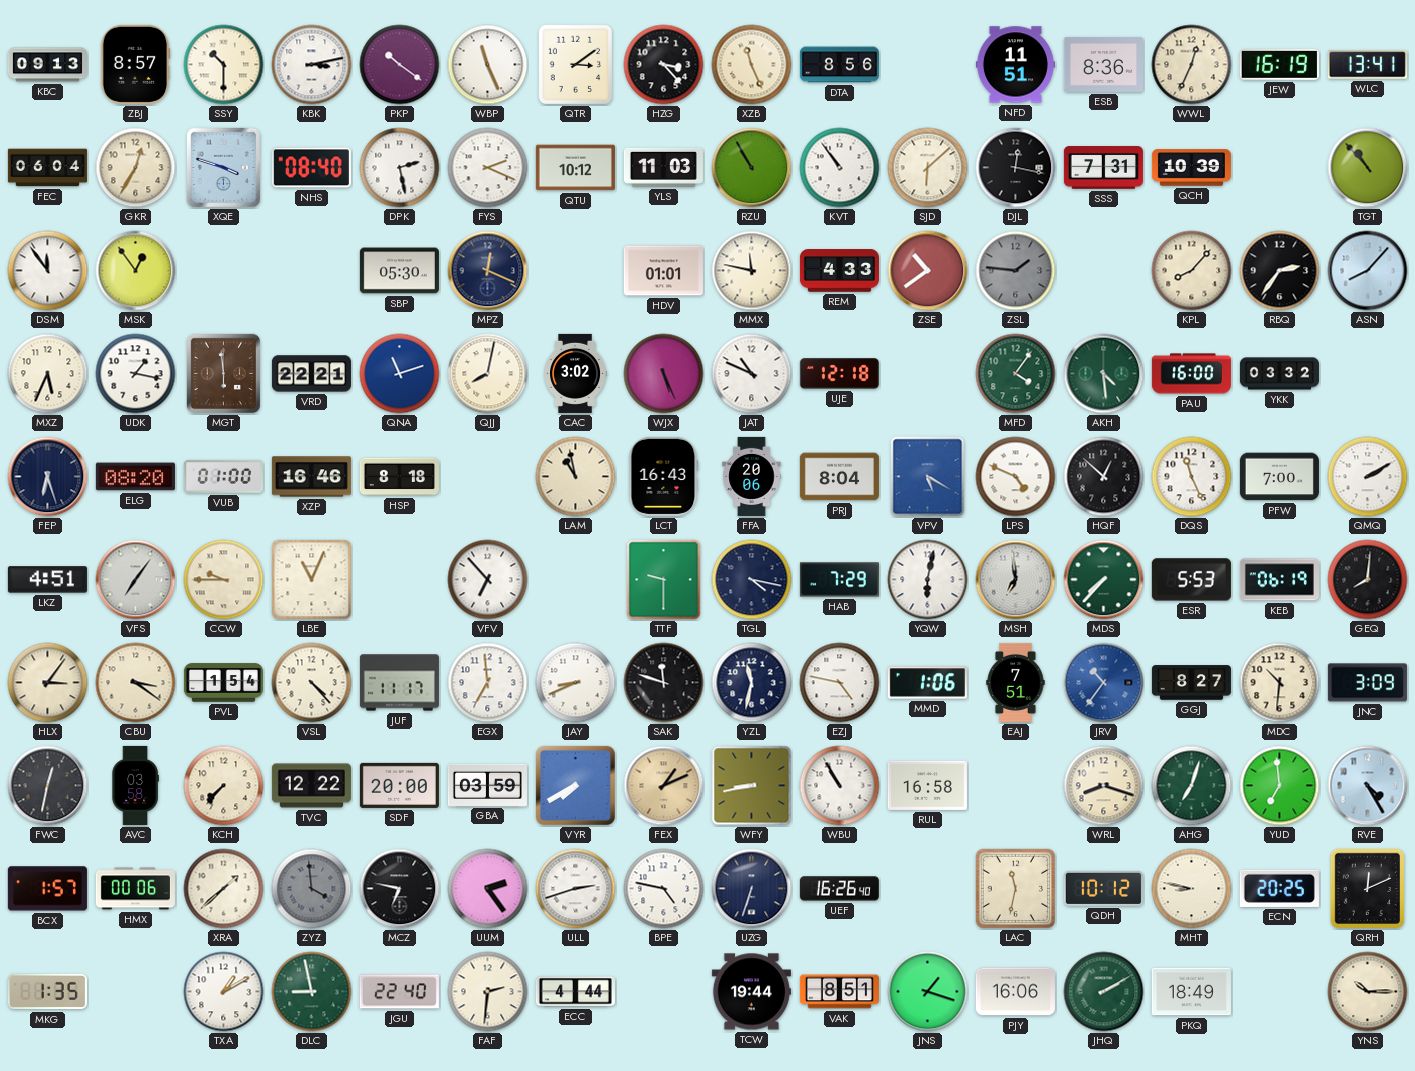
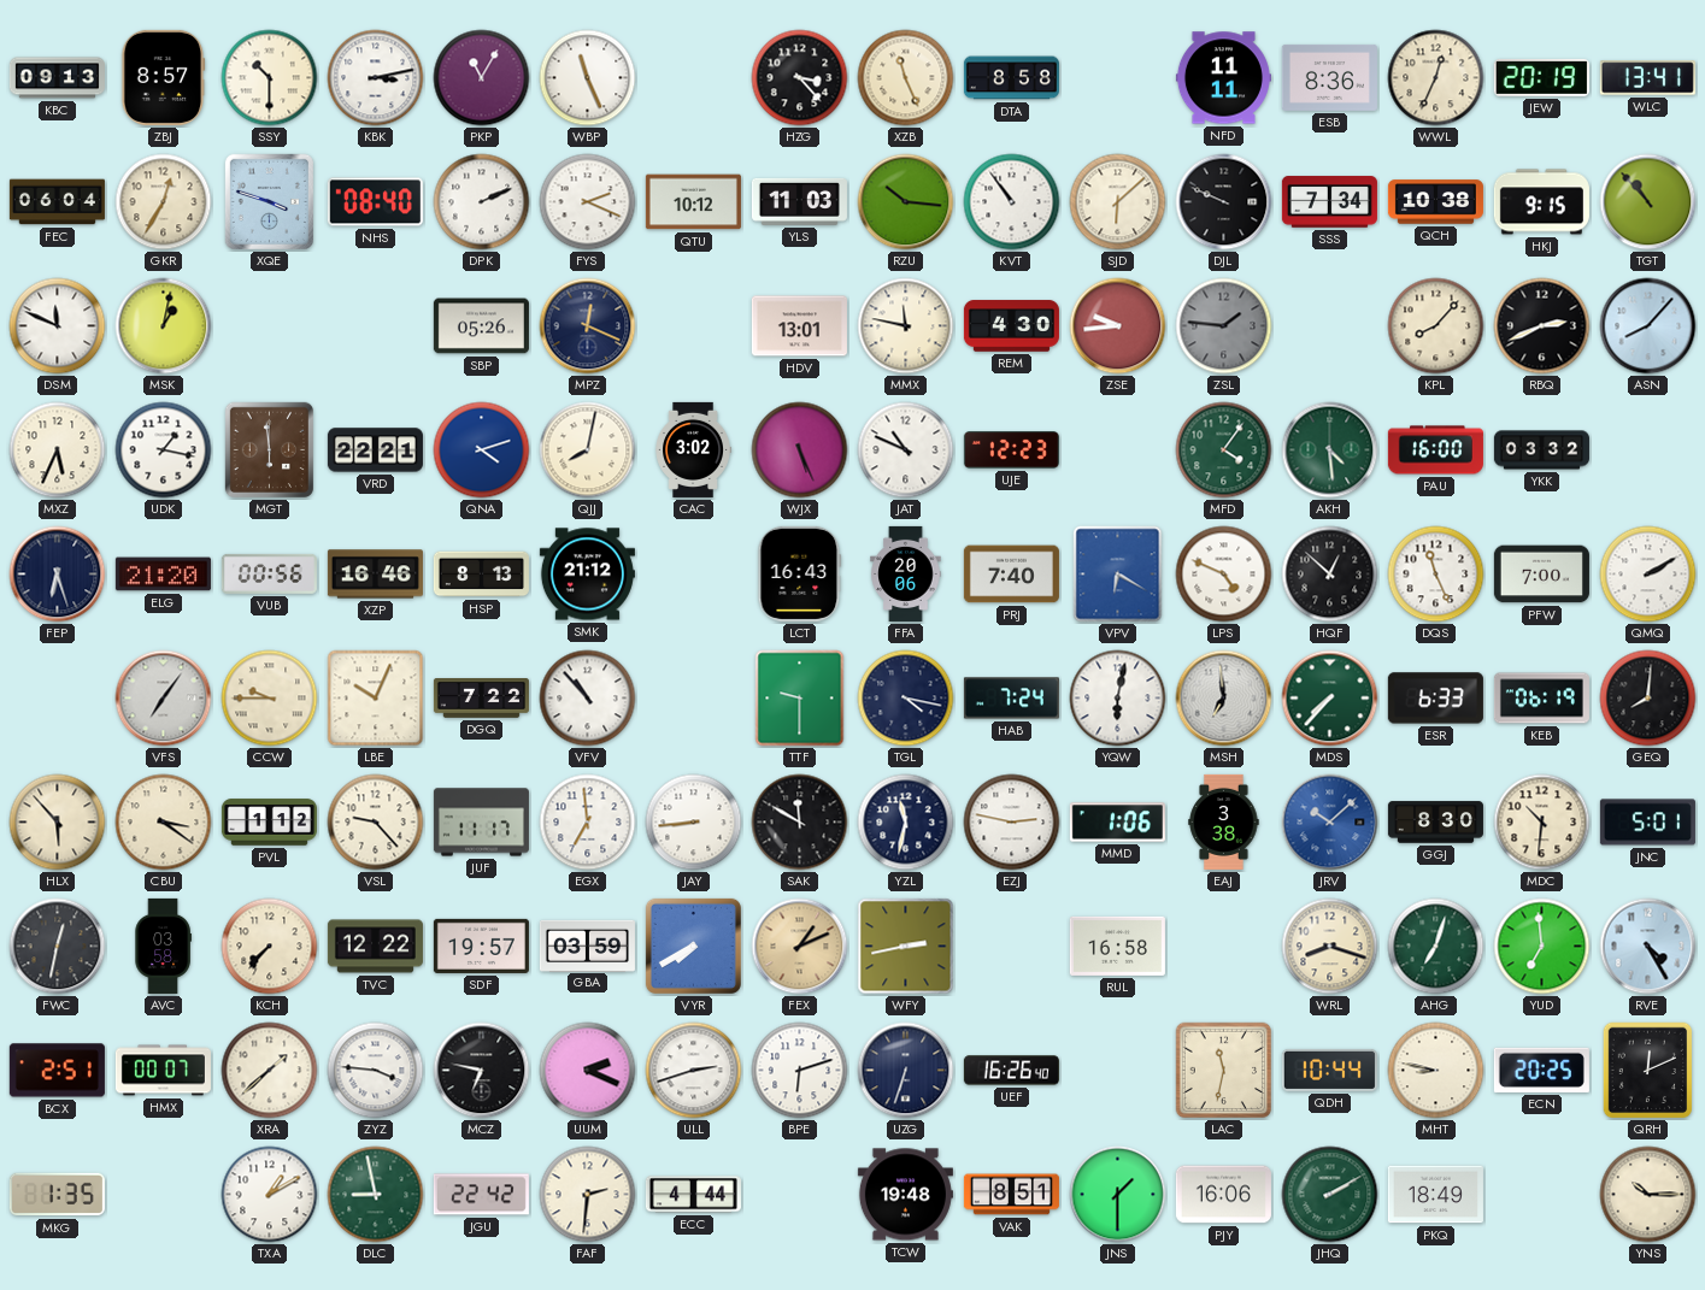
PKP: 10:21 -> 11:05
QTR: 3:09 -> none
DTA: 8:56 -> 8:58
NFD: 11:51 -> 11:11
JEW: 16:19 -> 20:19
DPK: 2:28 -> 2:11
RZU: 10:55 -> 10:16
DJL: 12:17 -> 9:49
SSS: 7:31 -> 7:34
QCH: 10:39 -> 10:38
HKJ: none -> 9:15
DSM: 11:54 -> 11:49
MSK: 12:54 -> 1:02
SBP: 05:30 -> 05:26
HDV: 01:01 -> 13:01
REM: 4:33 -> 4:30
ZSE: 10:39 -> 9:44
RBQ: 2:36 -> 2:41
QNA: 11:12 -> 4:12
UJE: 12:18 -> 12:23
ELG: 08:20 -> 21:20
VUB: 01:00 -> 00:56
HSP: 8:18 -> 8:13
SMK: none -> 21:12
LAM: 10:58 -> none
PRJ: 8:04 -> 7:40
VPV: 5:20 -> 6:20
LKZ: 4:51 -> none
LBE: 11:04 -> 10:04
DGQ: none -> 7:22
VFV: 6:53 -> 10:53
HAB: 7:29 -> 7:24
ESR: 5:53 -> 6:33
HLX: 3:06 -> 5:53
PVL: 1:54 -> 1:12
VSL: 4:23 -> 9:23
JAY: 8:41 -> 8:44
SAK: 11:48 -> 11:50
EZJ: 4:47 -> 2:47
EAJ: 7:51 -> 3:38
JRV: 10:36 -> 10:08
GGJ: 8:27 -> 8:30
JNC: 3:09 -> 5:01
SDF: 20:00 -> 19:57
WFY: 8:43 -> 2:43
WBU: 10:55 -> none
BCX: 1:57 -> 2:51
HMX: 00:06 -> 00:07
ZYZ: 3:59 -> 3:46
ZYZ dial: grey -> white
UUM: 2:24 -> 2:19
BPE: 4:47 -> 6:12
QDH: 10:12 -> 10:44
JGU: 22:40 -> 22:42
TCW: 19:44 -> 19:48
JNS: 1:18 -> 1:30
